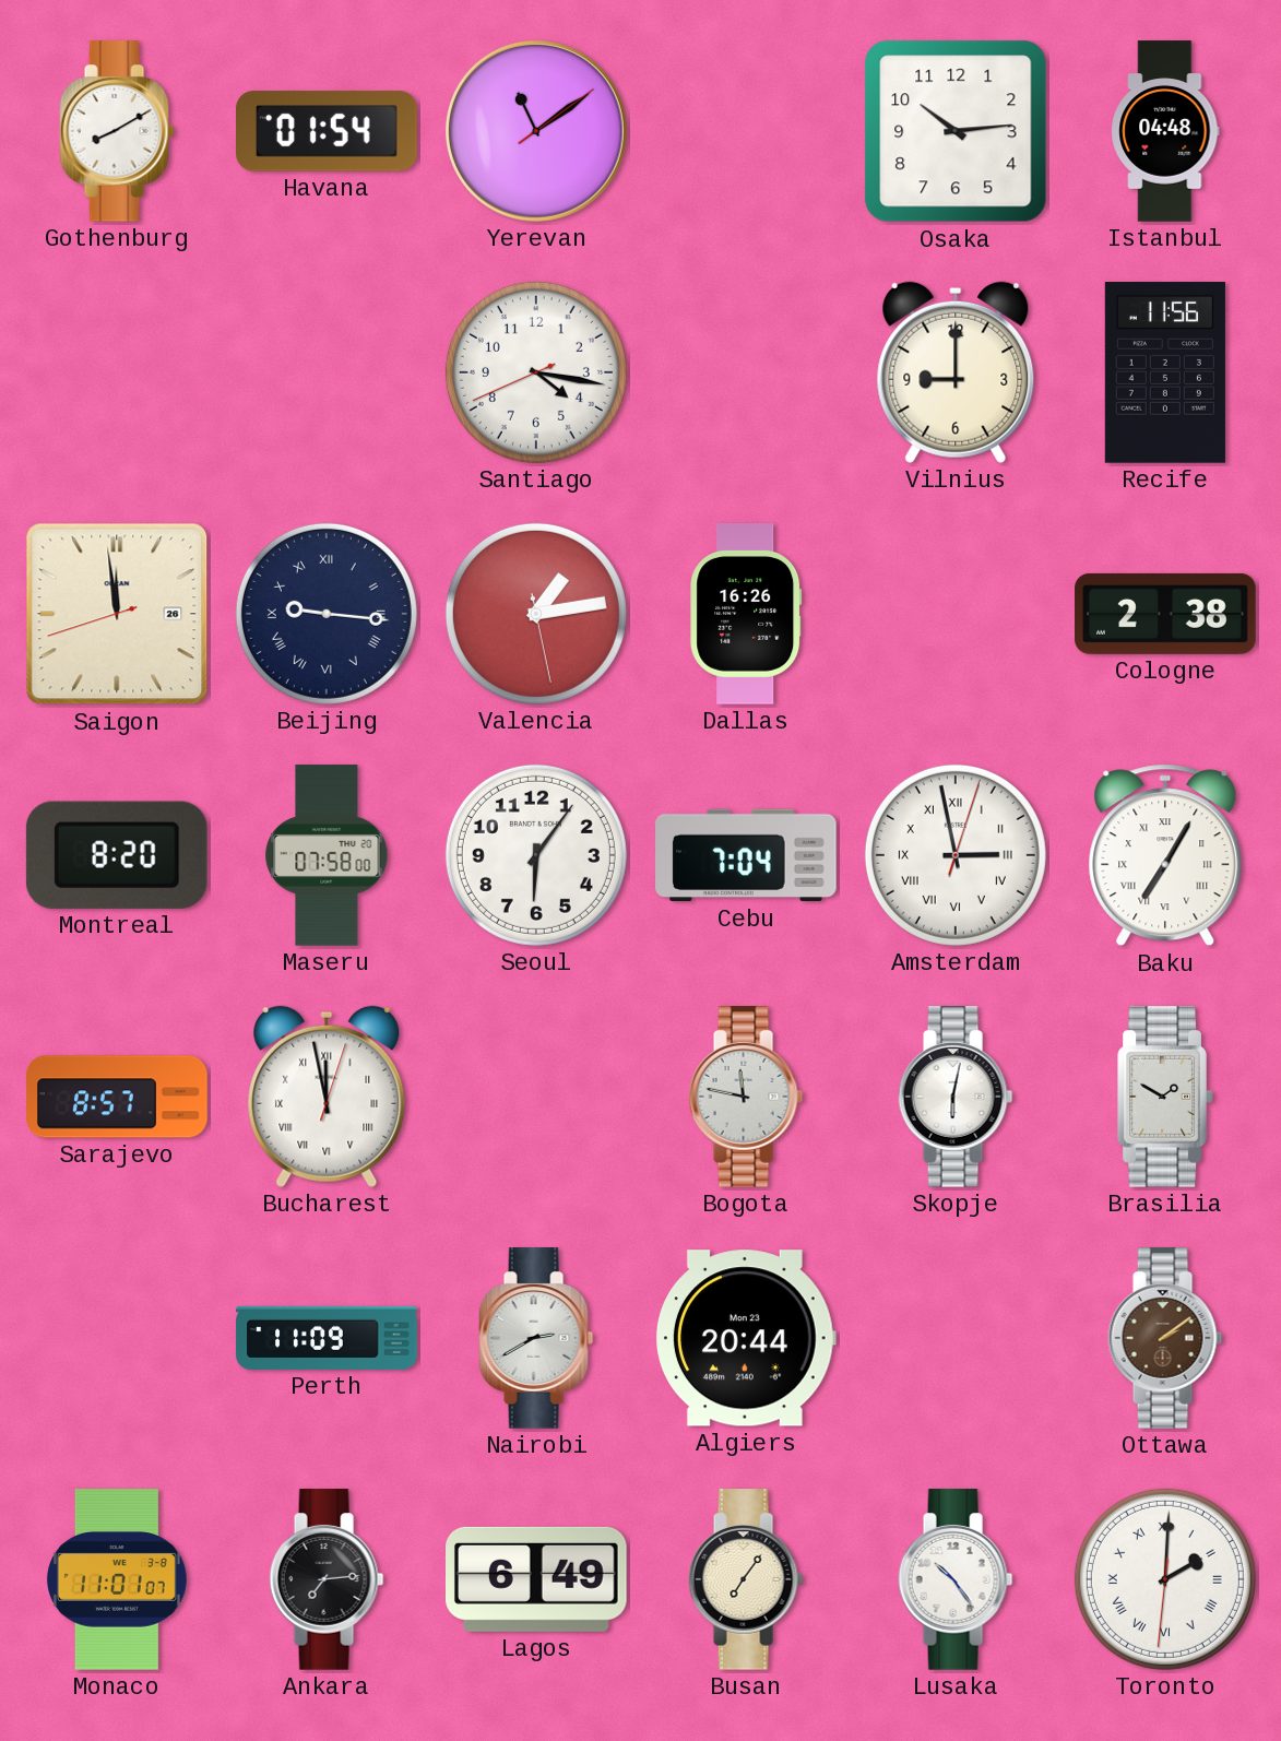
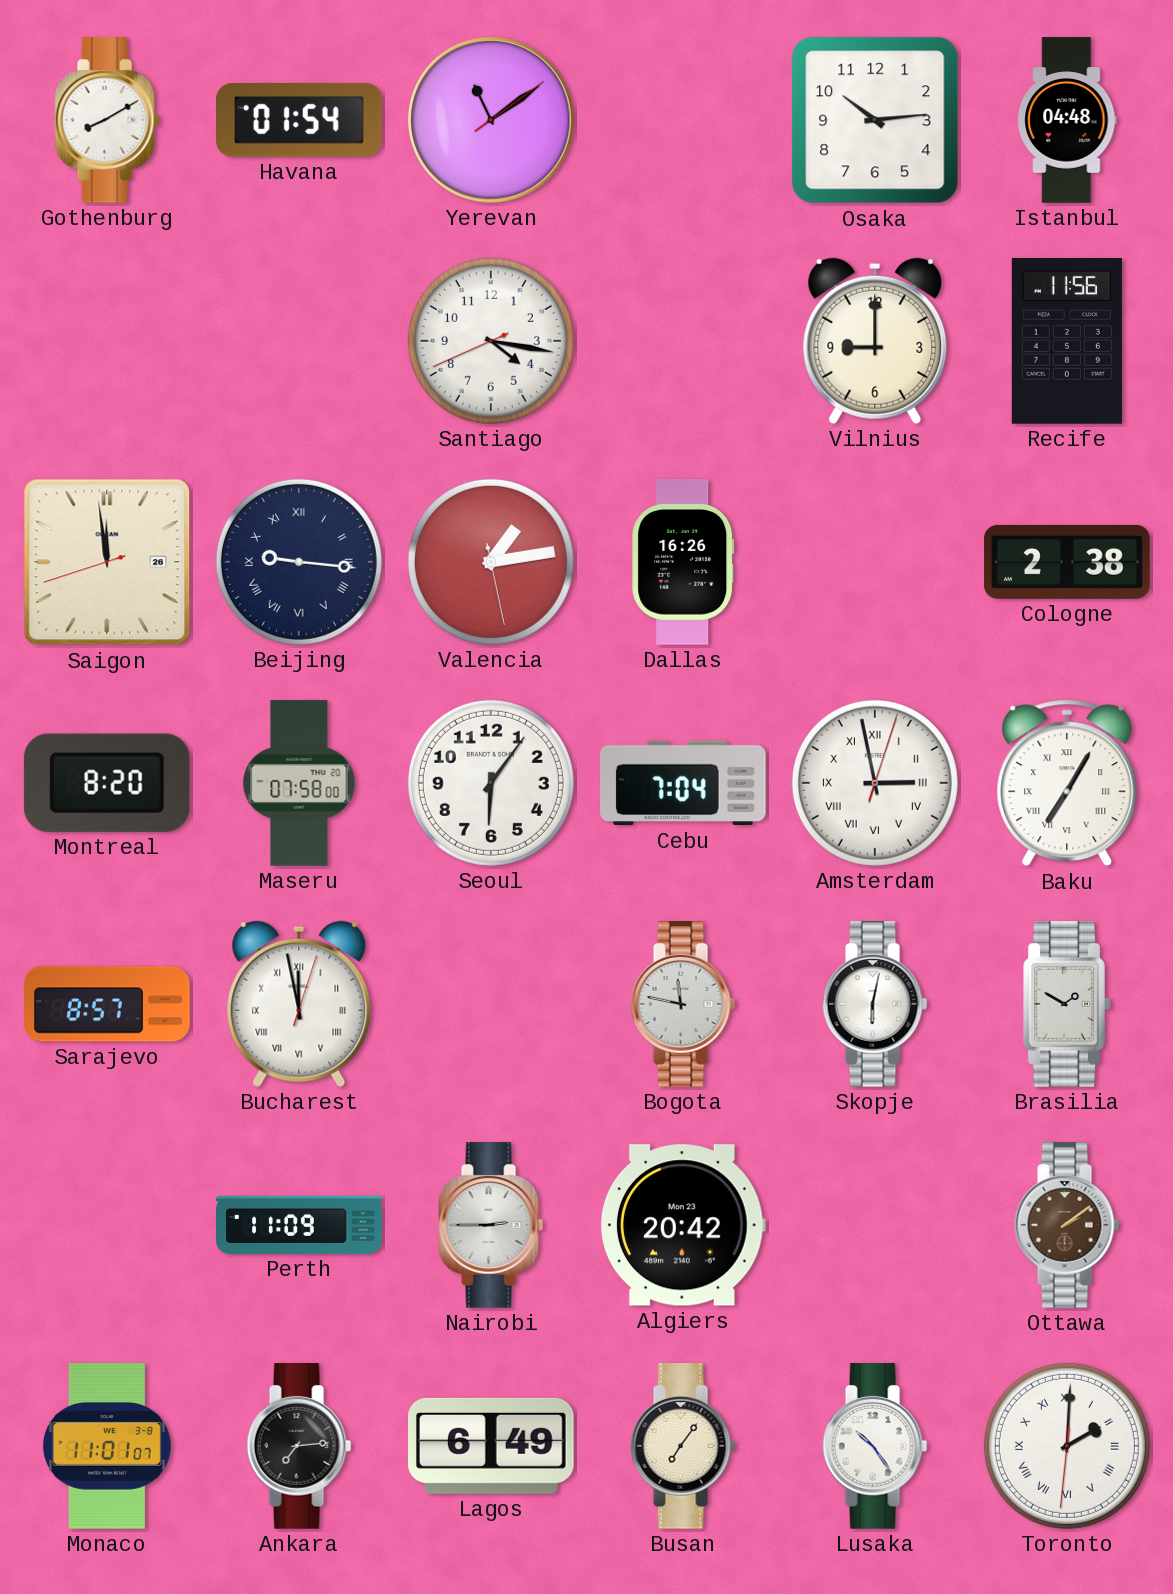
Nairobi: 2:40 -> 2:45
Algiers: 20:44 -> 20:42
